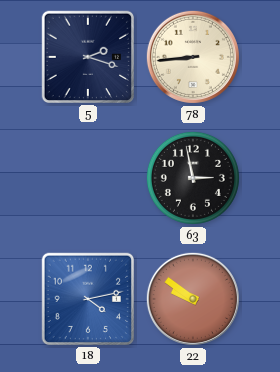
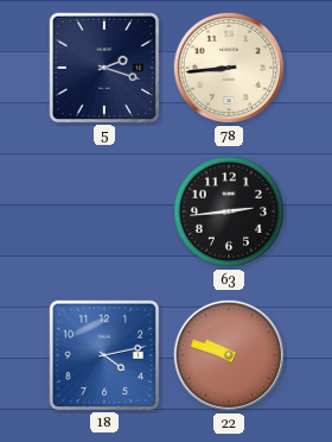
63: 2:58 -> 2:44
22: 9:51 -> 9:48
